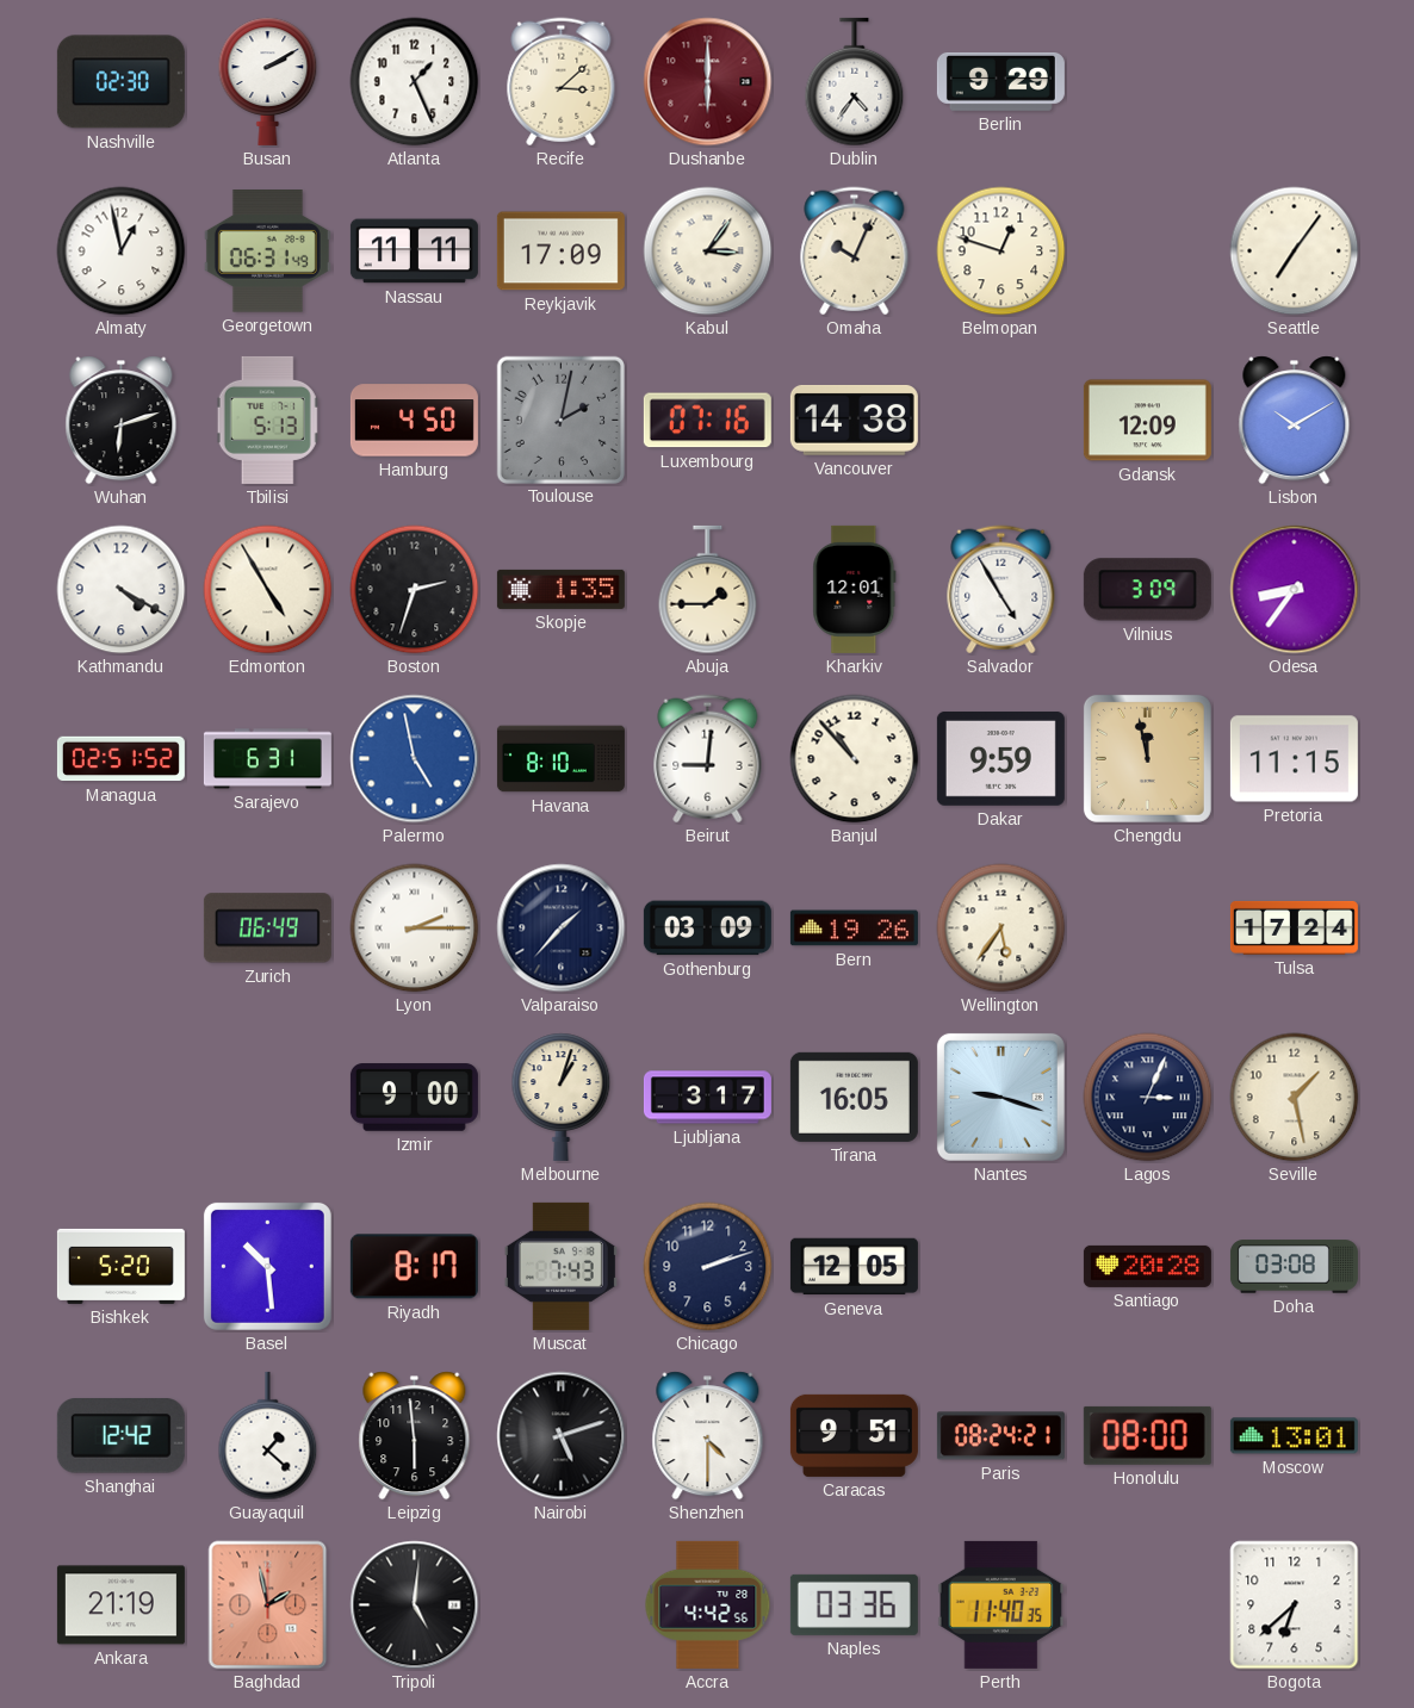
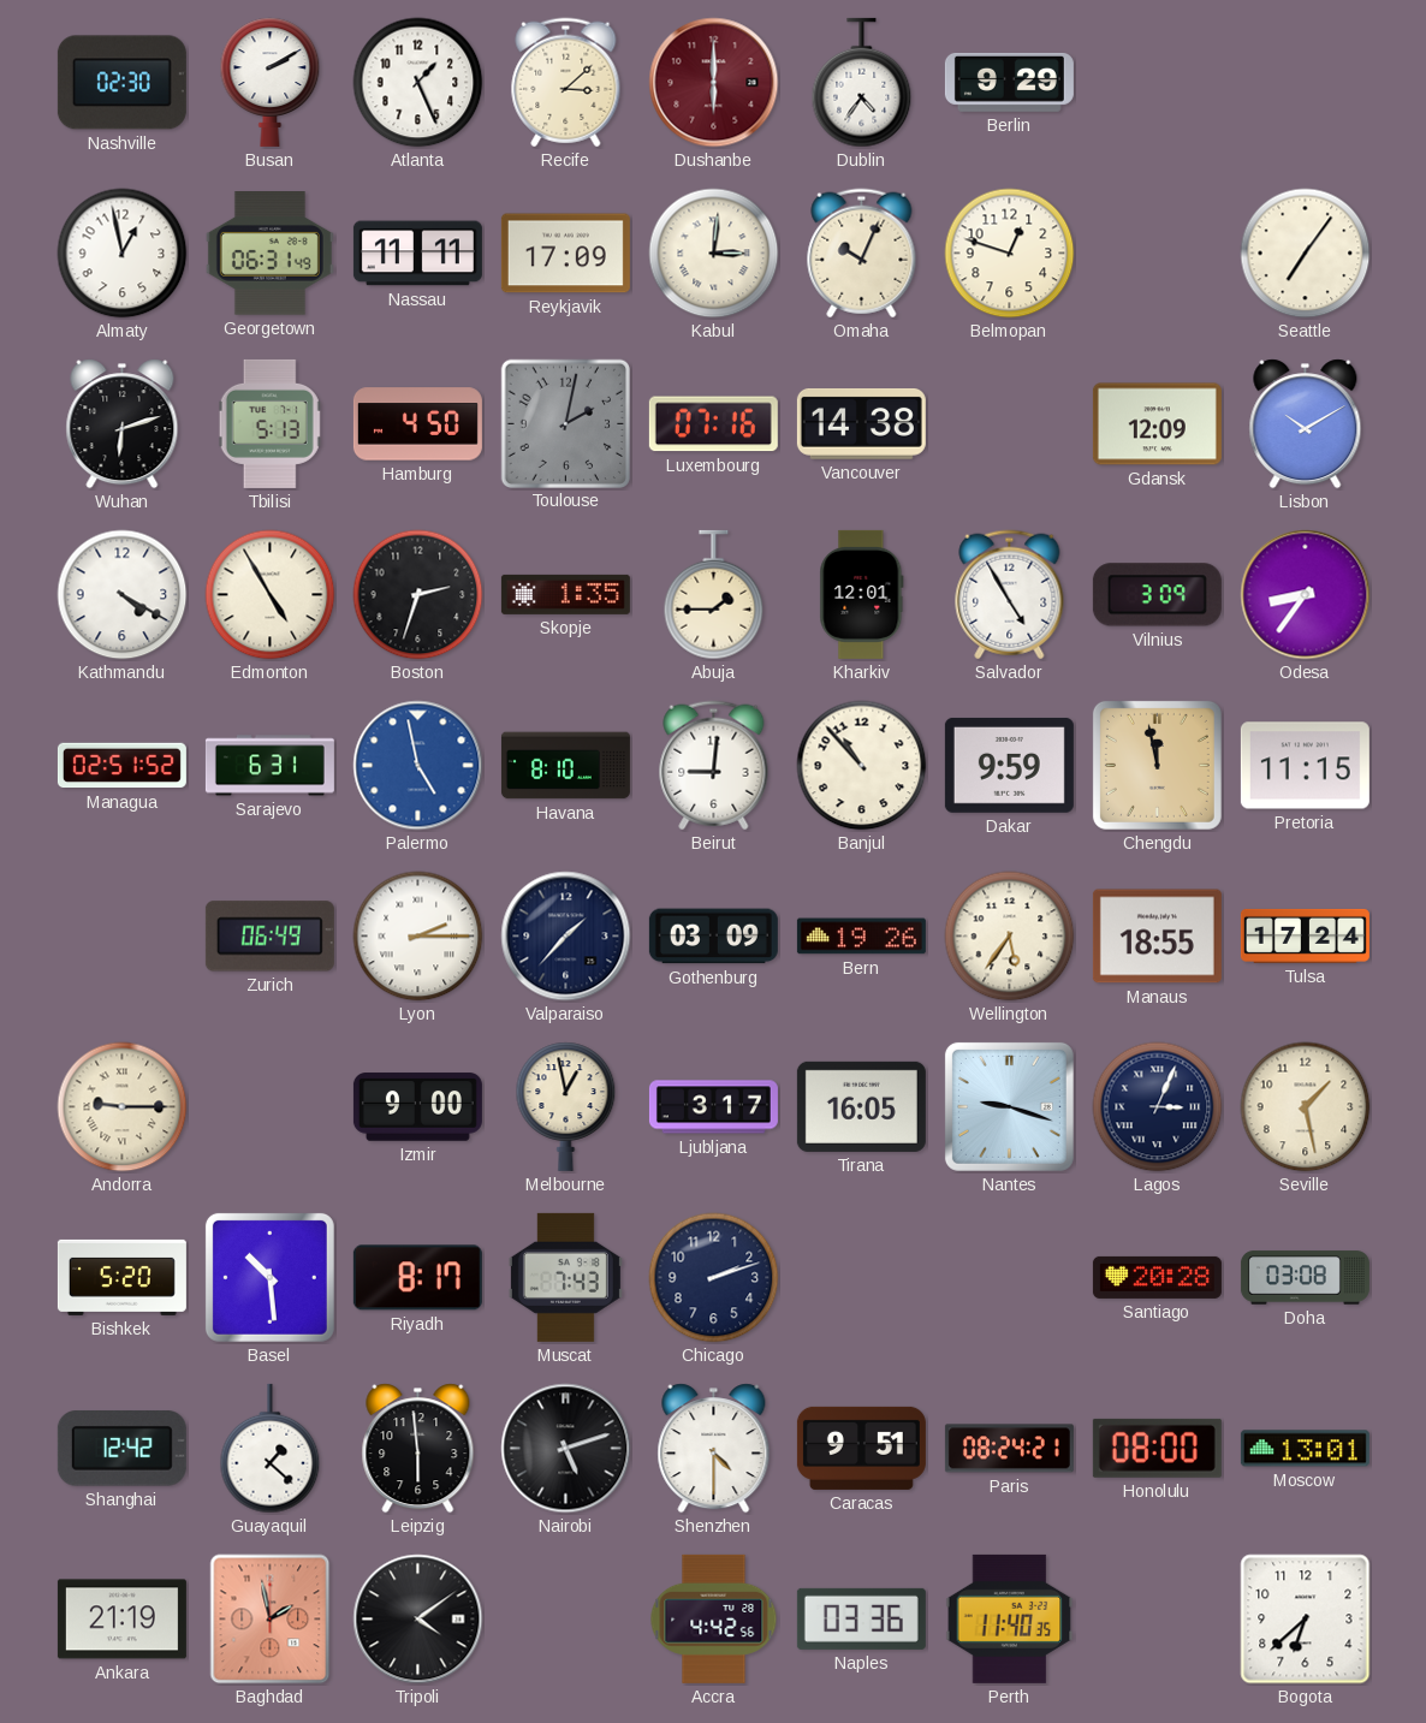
Kabul: 3:06 -> 3:01
Manaus: none -> 18:55
Andorra: none -> 9:15
Melbourne: 1:03 -> 12:58
Geneva: 12:05 -> none
Tripoli: 5:01 -> 4:09
